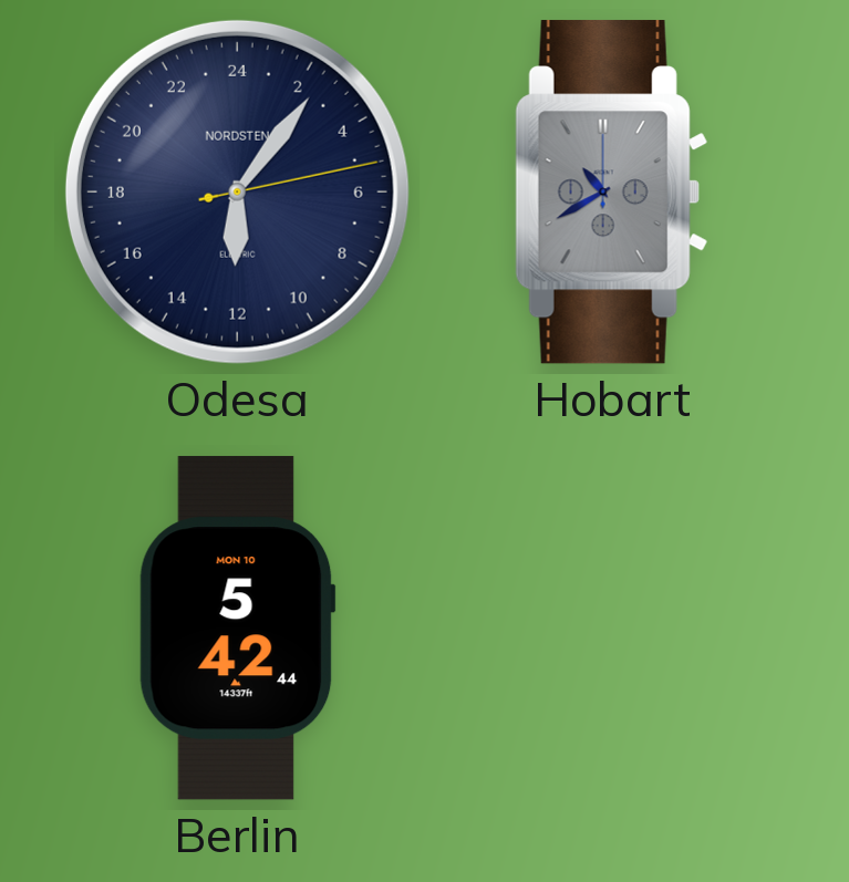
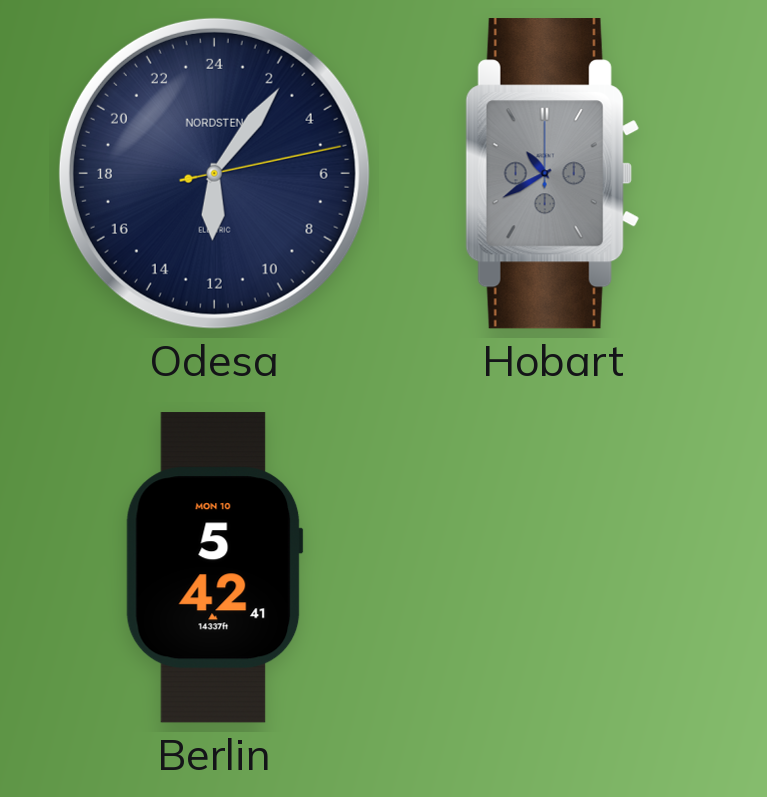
Berlin: 5:42:44 -> 5:42:41
